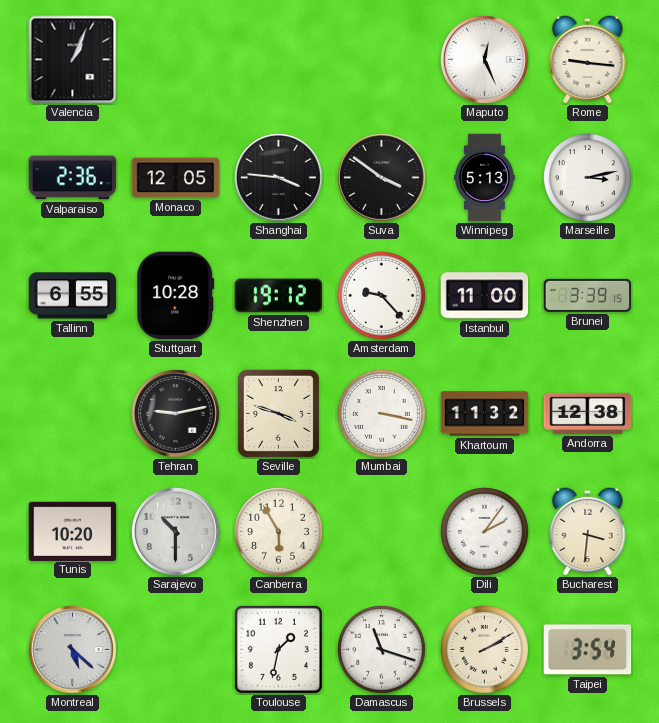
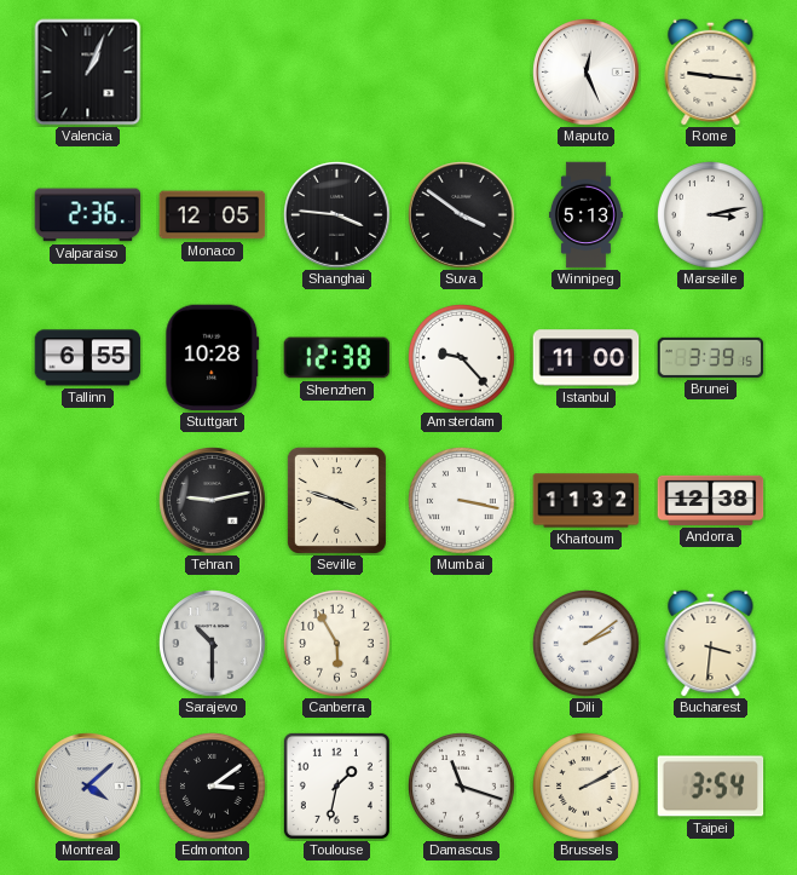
Shenzhen: 19:12 -> 12:38
Tunis: 10:20 -> none
Dili: 2:06 -> 2:09
Montreal: 5:22 -> 4:08
Edmonton: none -> 3:09
